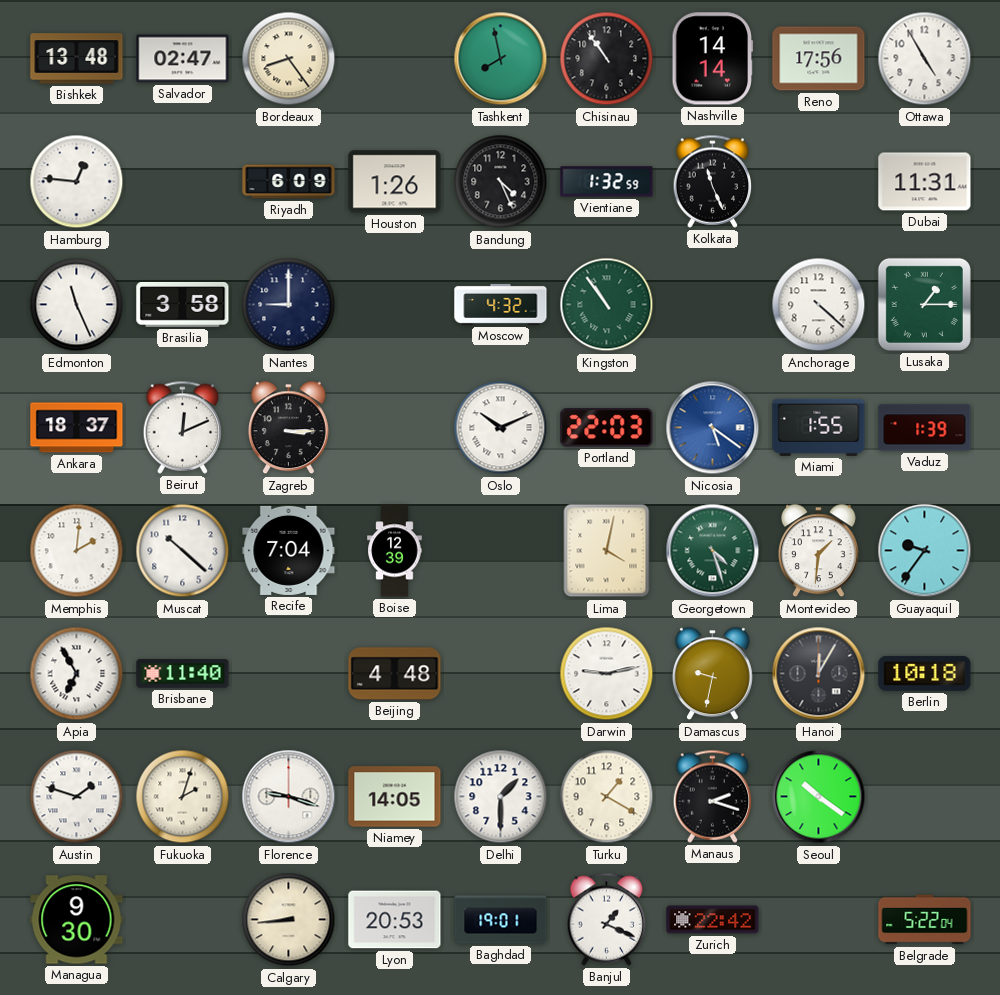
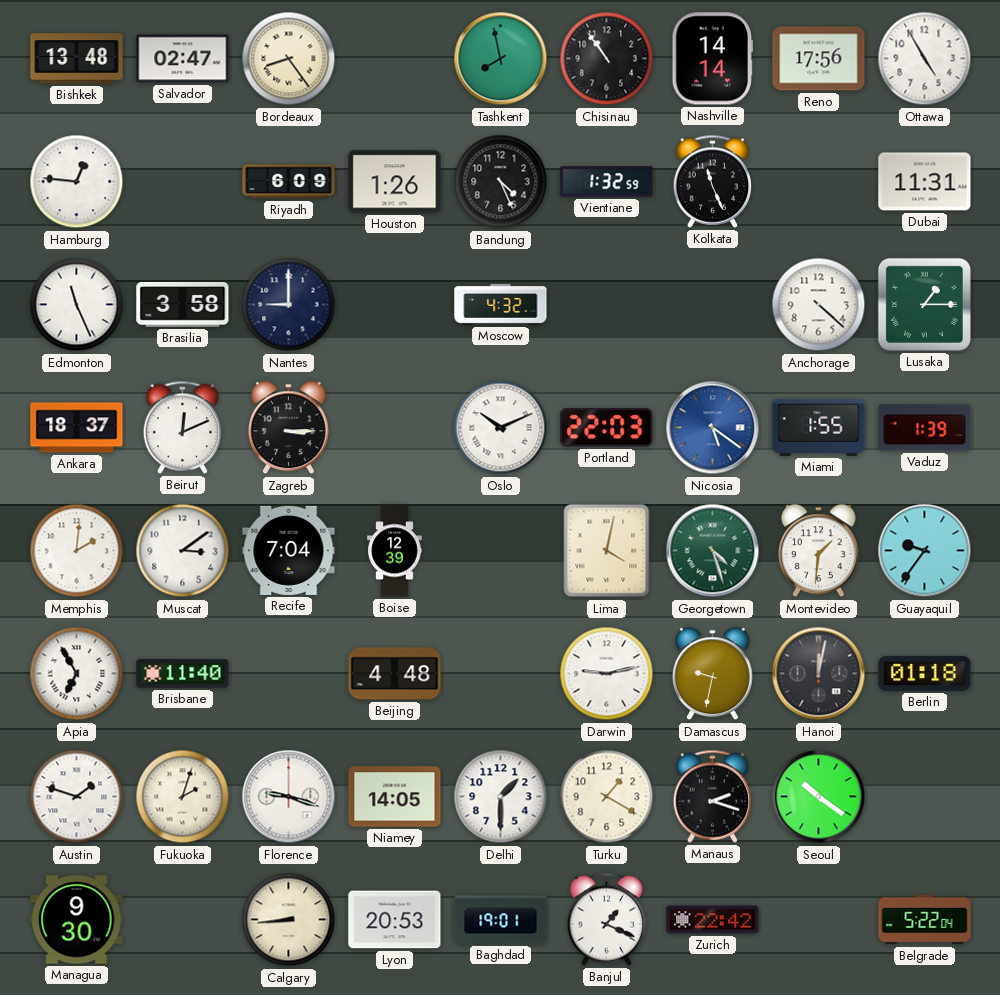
Kingston: 10:54 -> none
Muscat: 10:22 -> 3:09
Hanoi: 12:05 -> 12:02
Berlin: 10:18 -> 01:18
